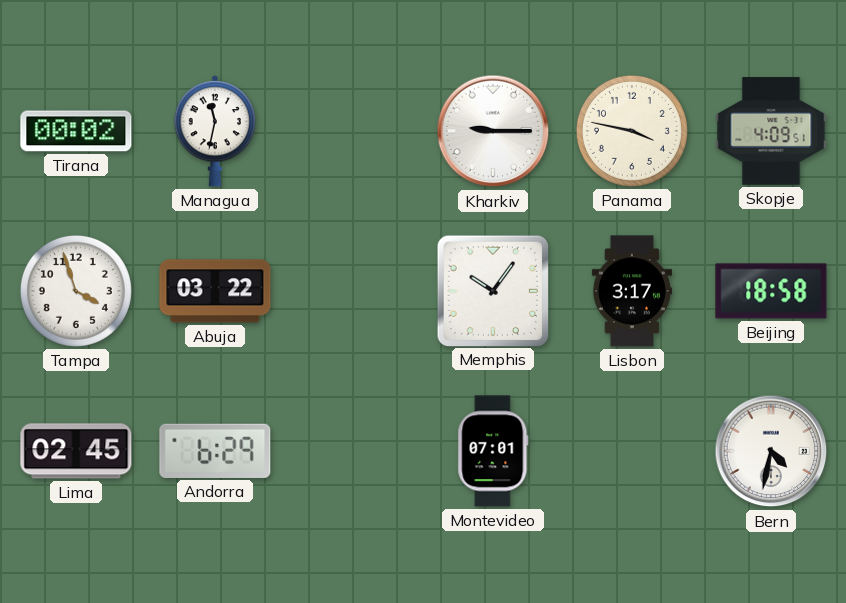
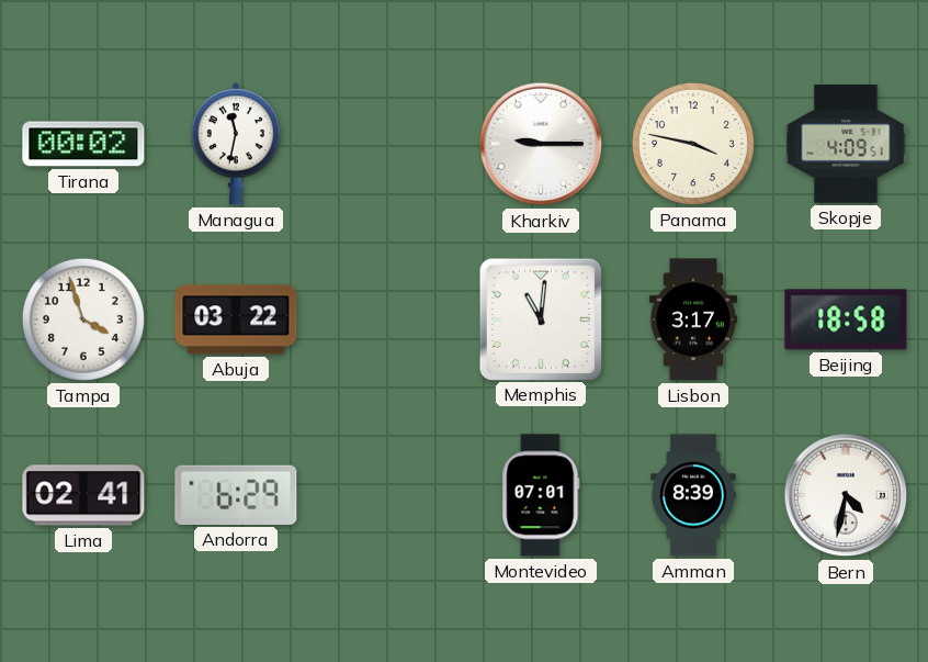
Memphis: 10:06 -> 11:01
Lima: 02:45 -> 02:41
Amman: none -> 8:39
